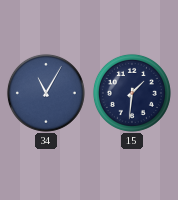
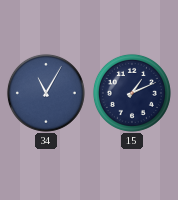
15: 1:31 -> 1:11
